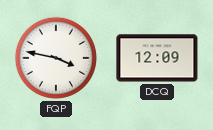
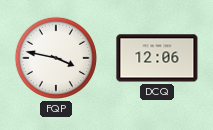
DCQ: 12:09 -> 12:06
